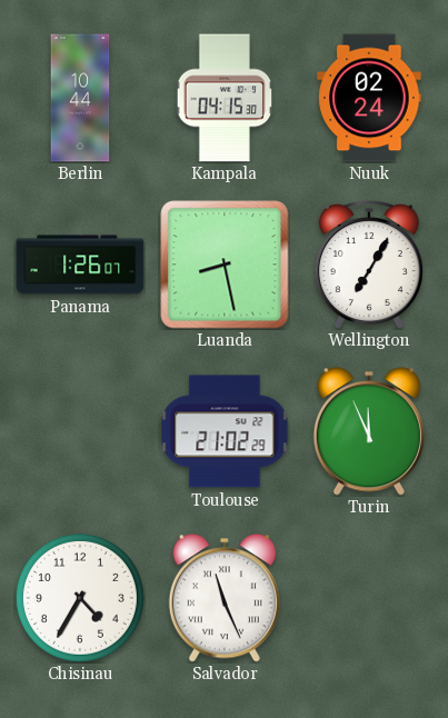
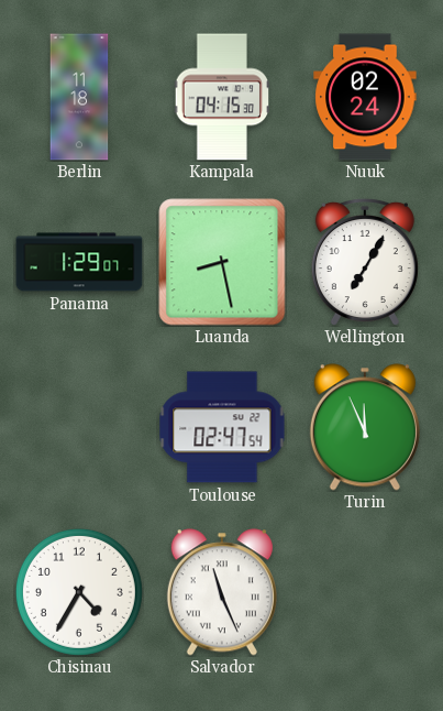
Berlin: 10:44 -> 11:18
Panama: 1:26 -> 1:29
Toulouse: 21:02 -> 02:47
